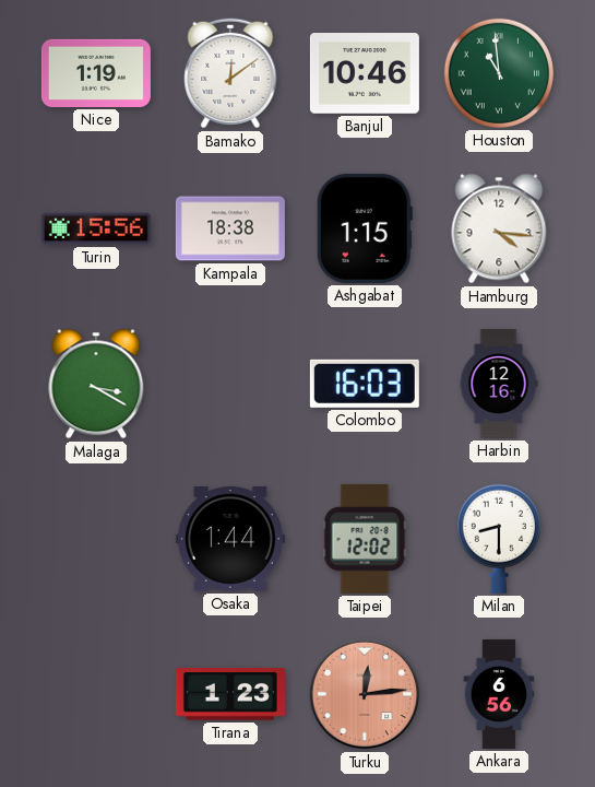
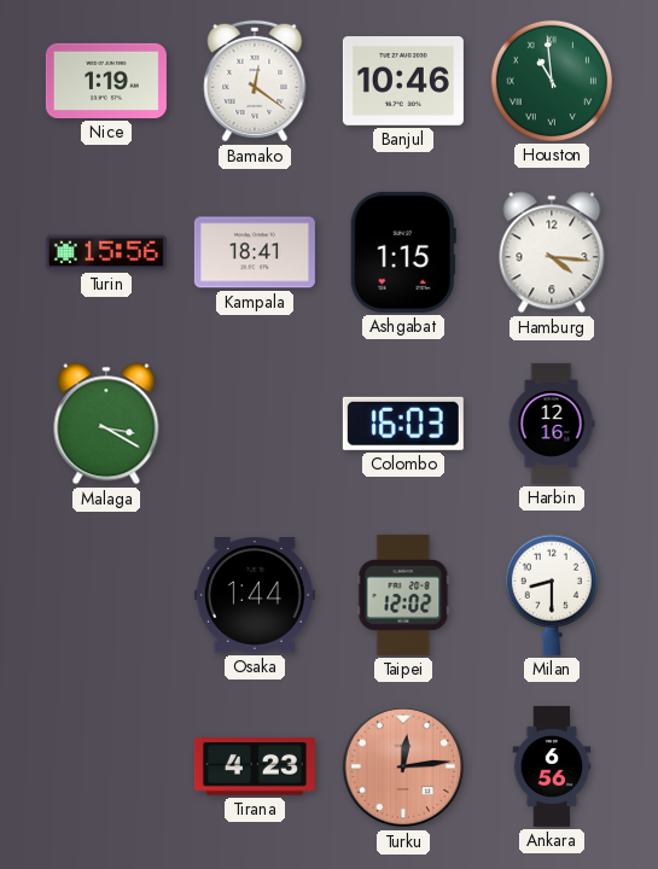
Bamako: 12:09 -> 12:21
Kampala: 18:38 -> 18:41
Tirana: 1:23 -> 4:23
